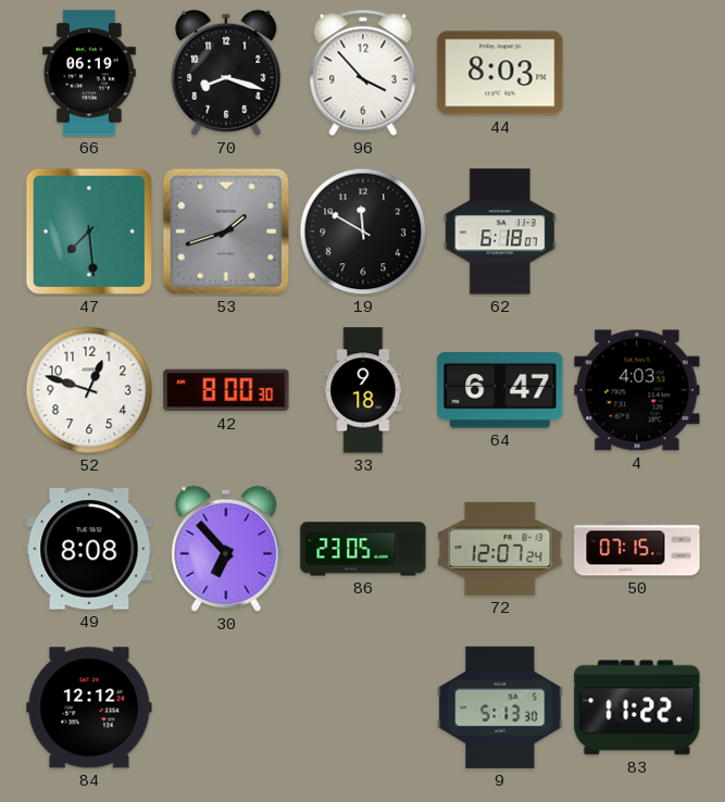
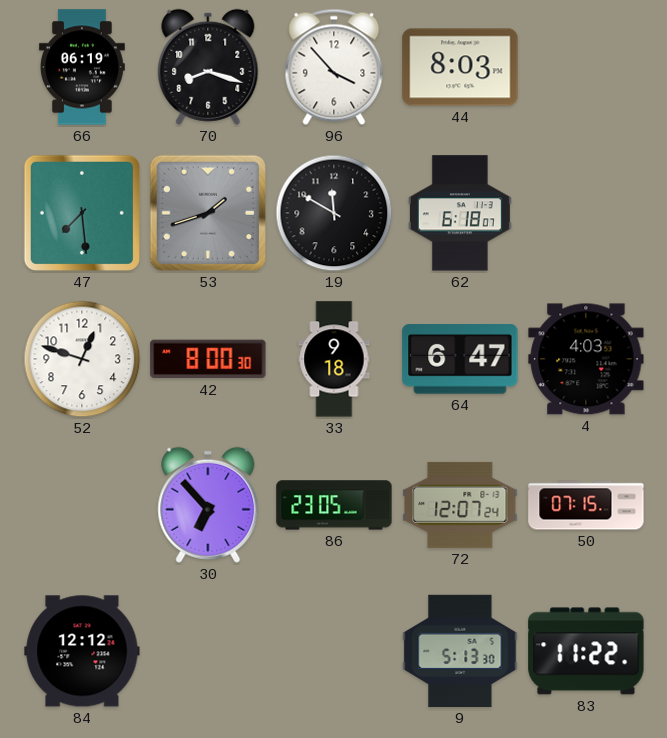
49: 8:08 -> none
